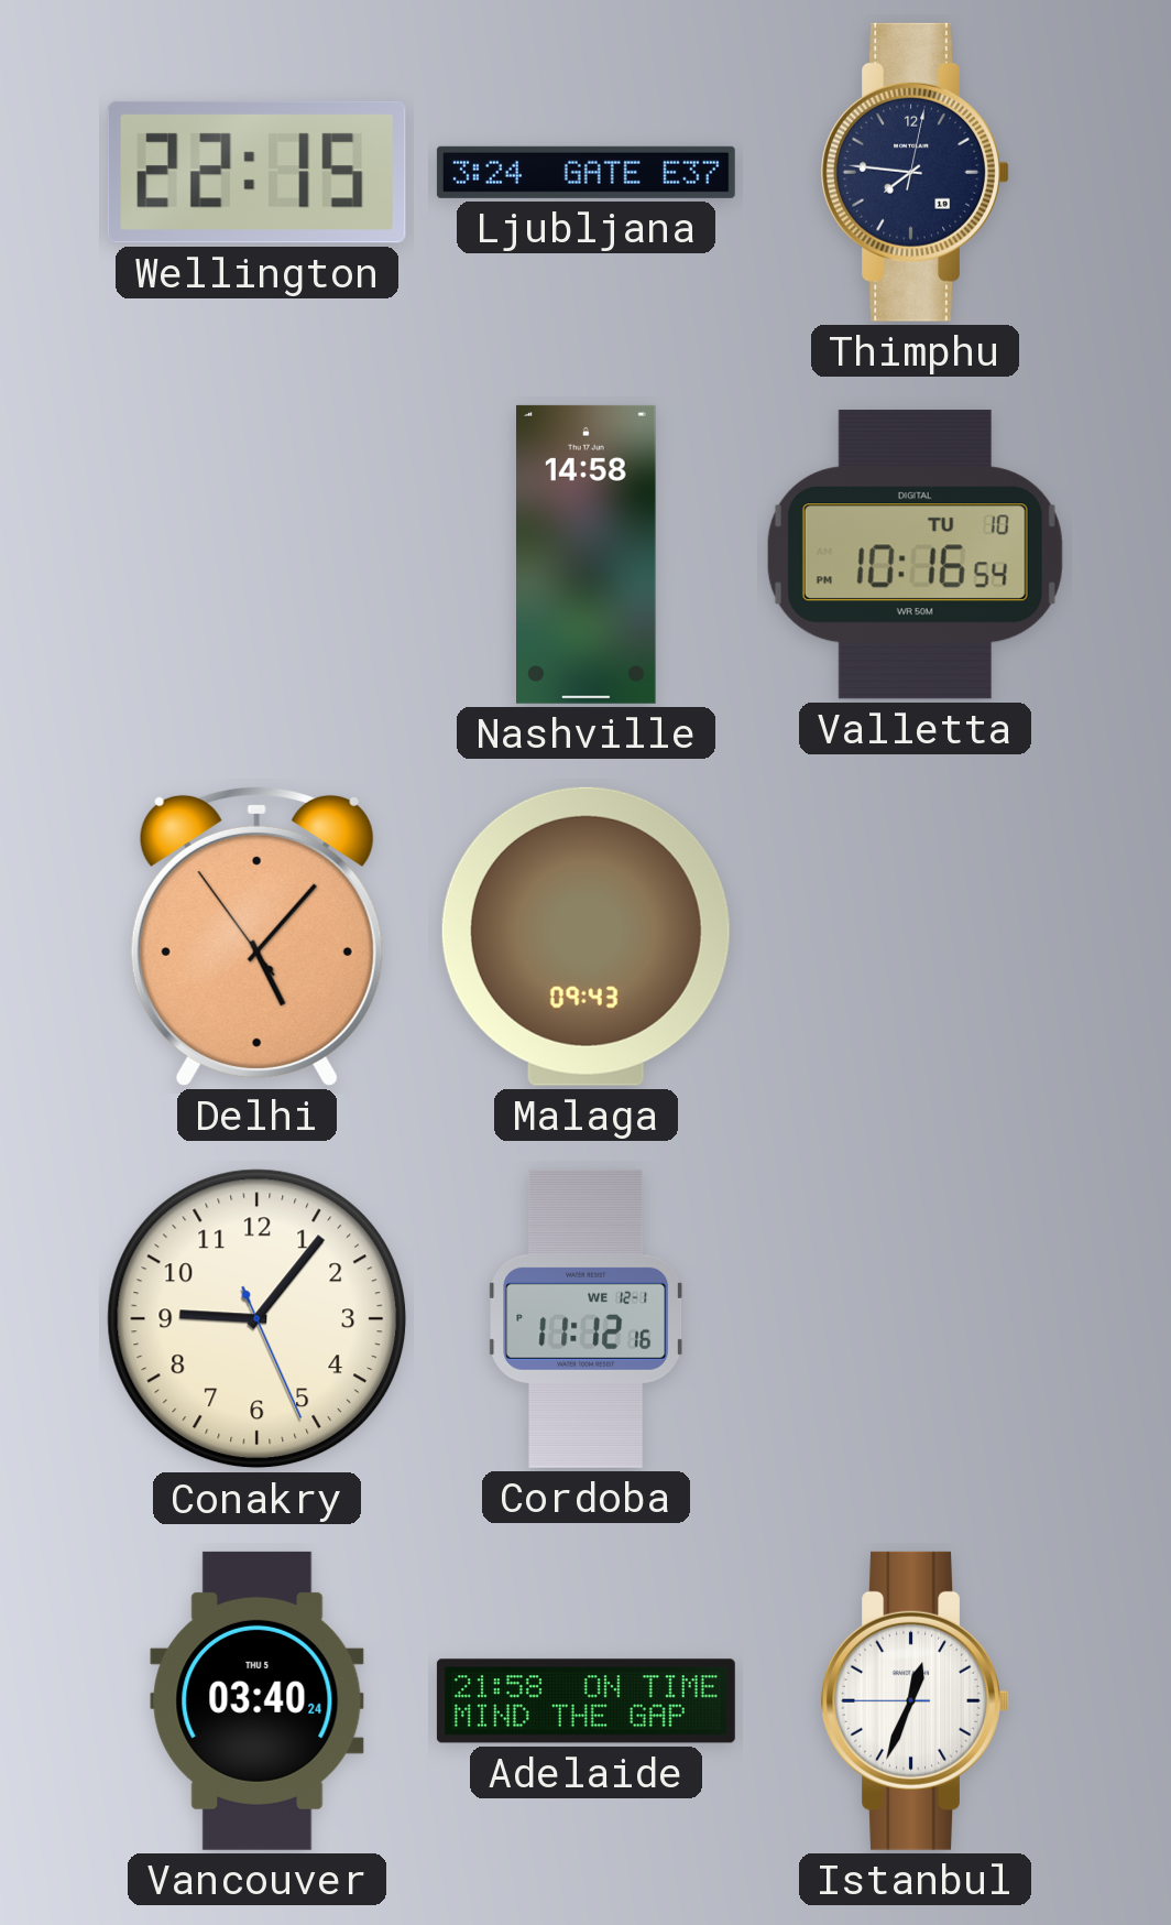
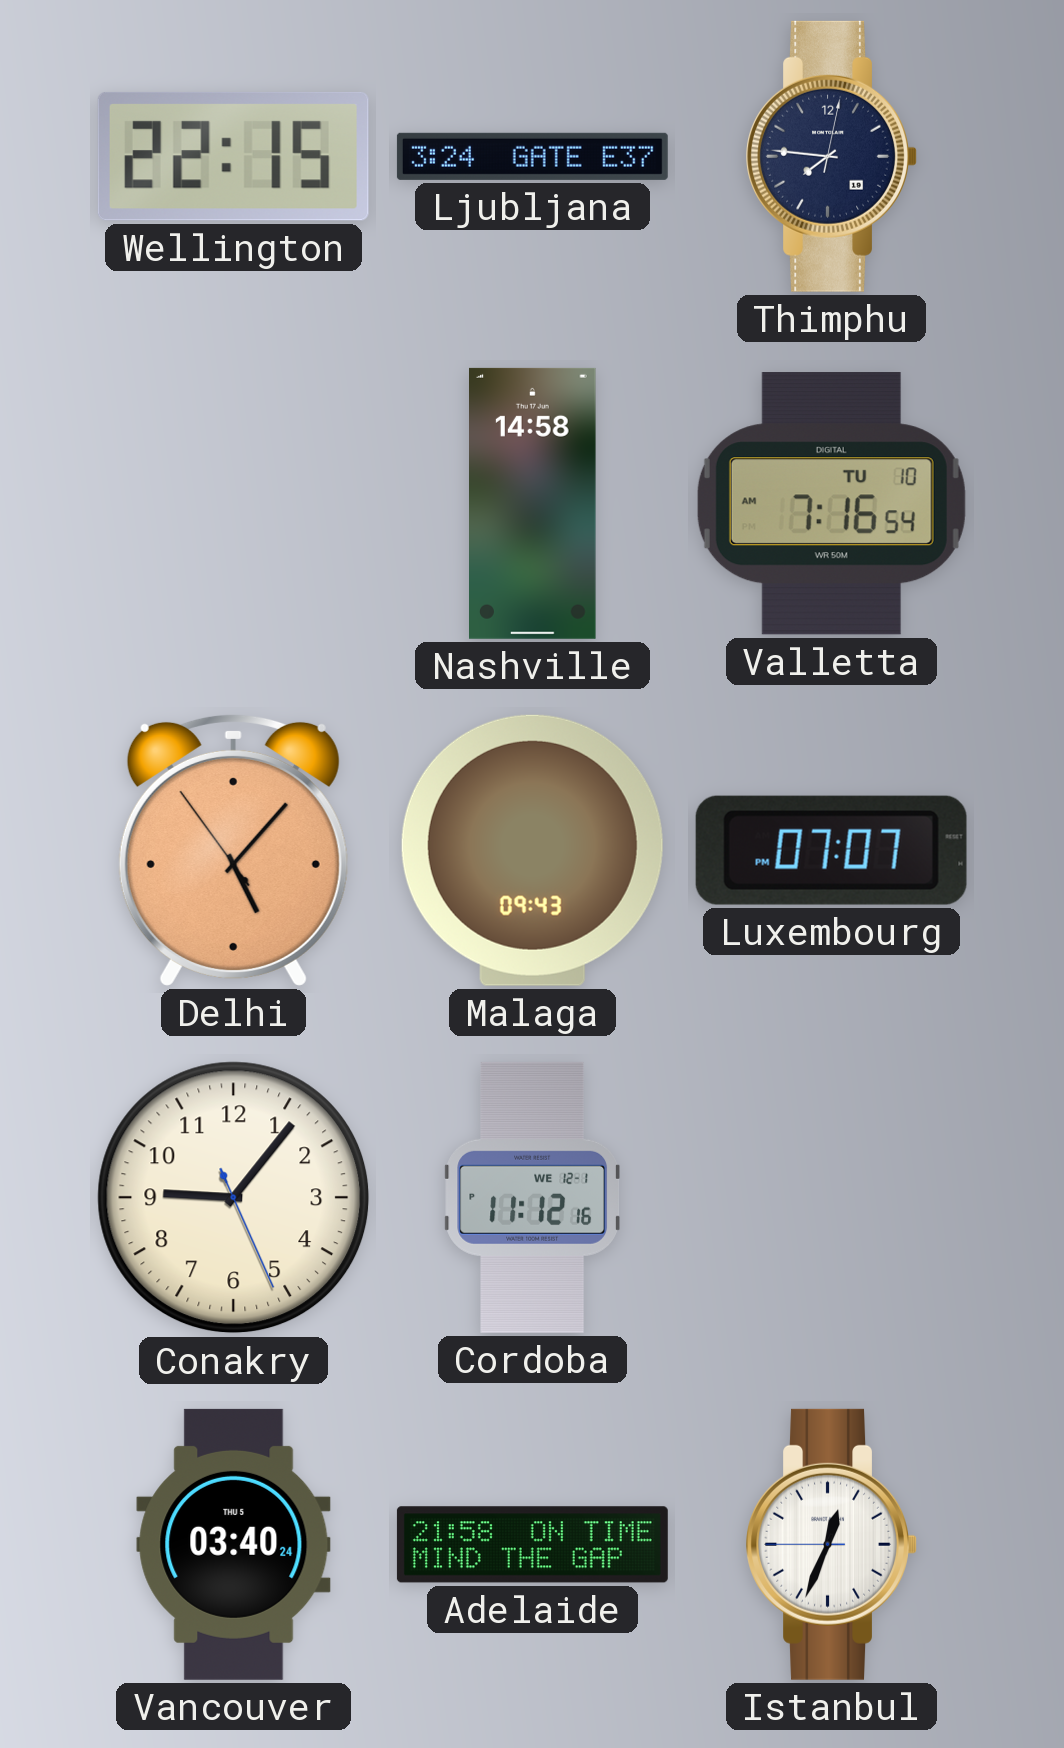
Valletta: 10:16 -> 7:16
Luxembourg: none -> 07:07
